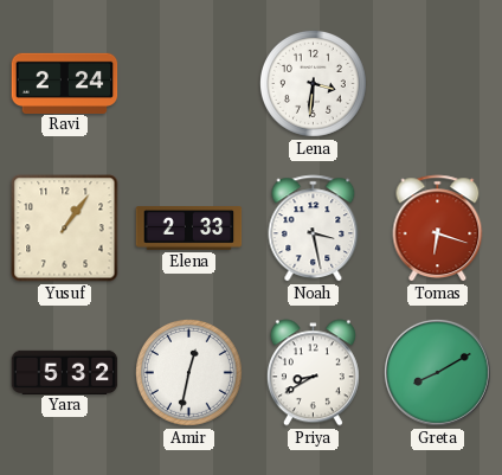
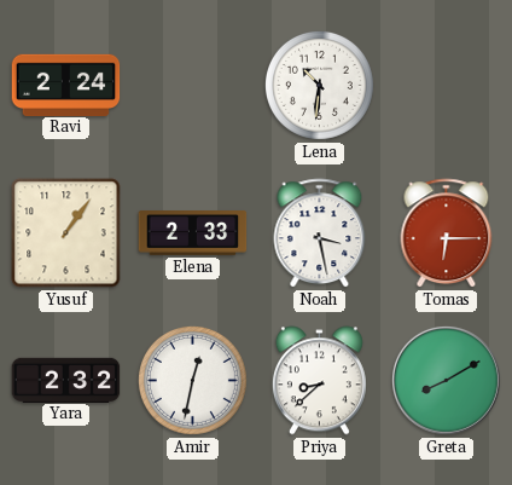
Lena: 3:31 -> 10:31
Tomas: 6:18 -> 6:15
Yara: 5:32 -> 2:32
Priya: 8:40 -> 8:38
